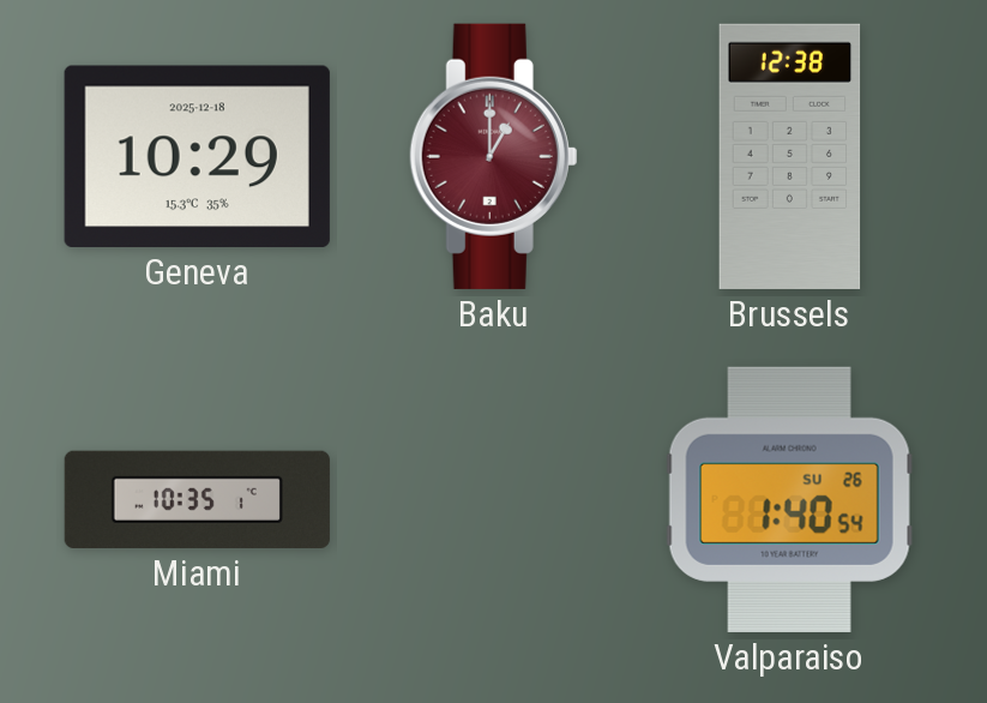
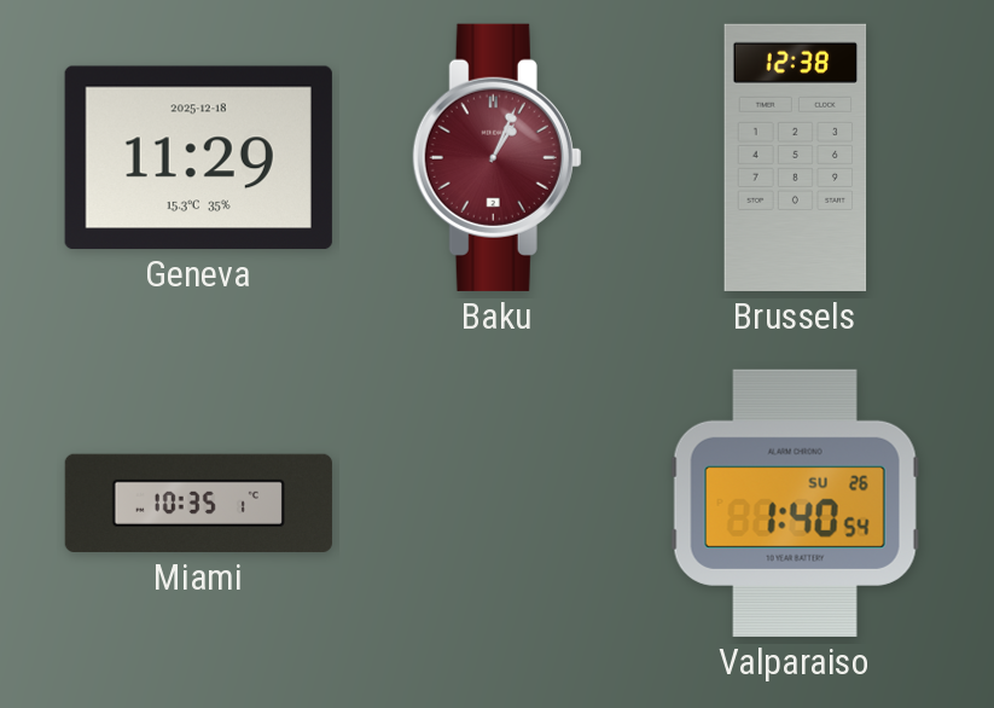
Geneva: 10:29 -> 11:29
Baku: 1:00 -> 1:04
